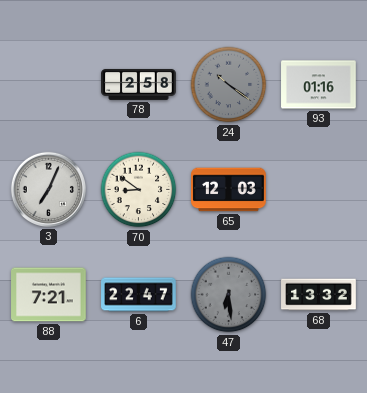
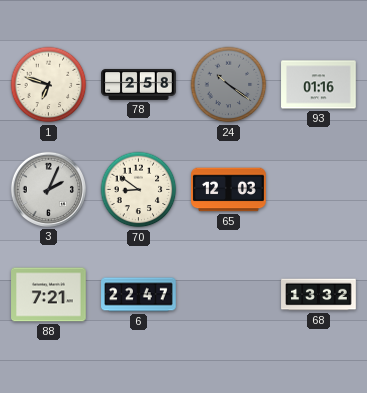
1: none -> 6:48
3: 7:04 -> 2:04
47: 6:29 -> none
